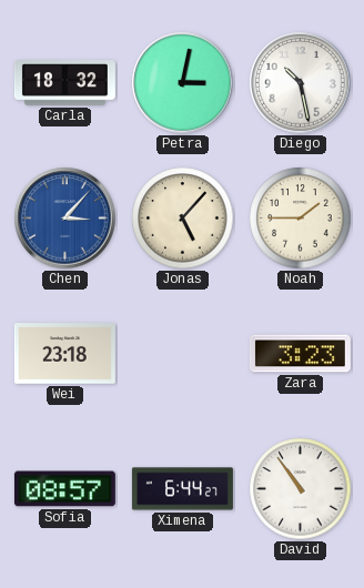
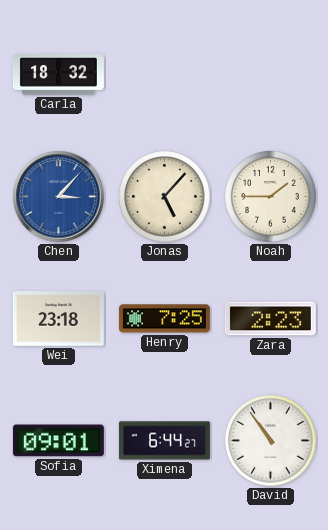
Petra: 3:02 -> none
Diego: 10:28 -> none
Henry: none -> 7:25
Zara: 3:23 -> 2:23
Sofia: 08:57 -> 09:01
